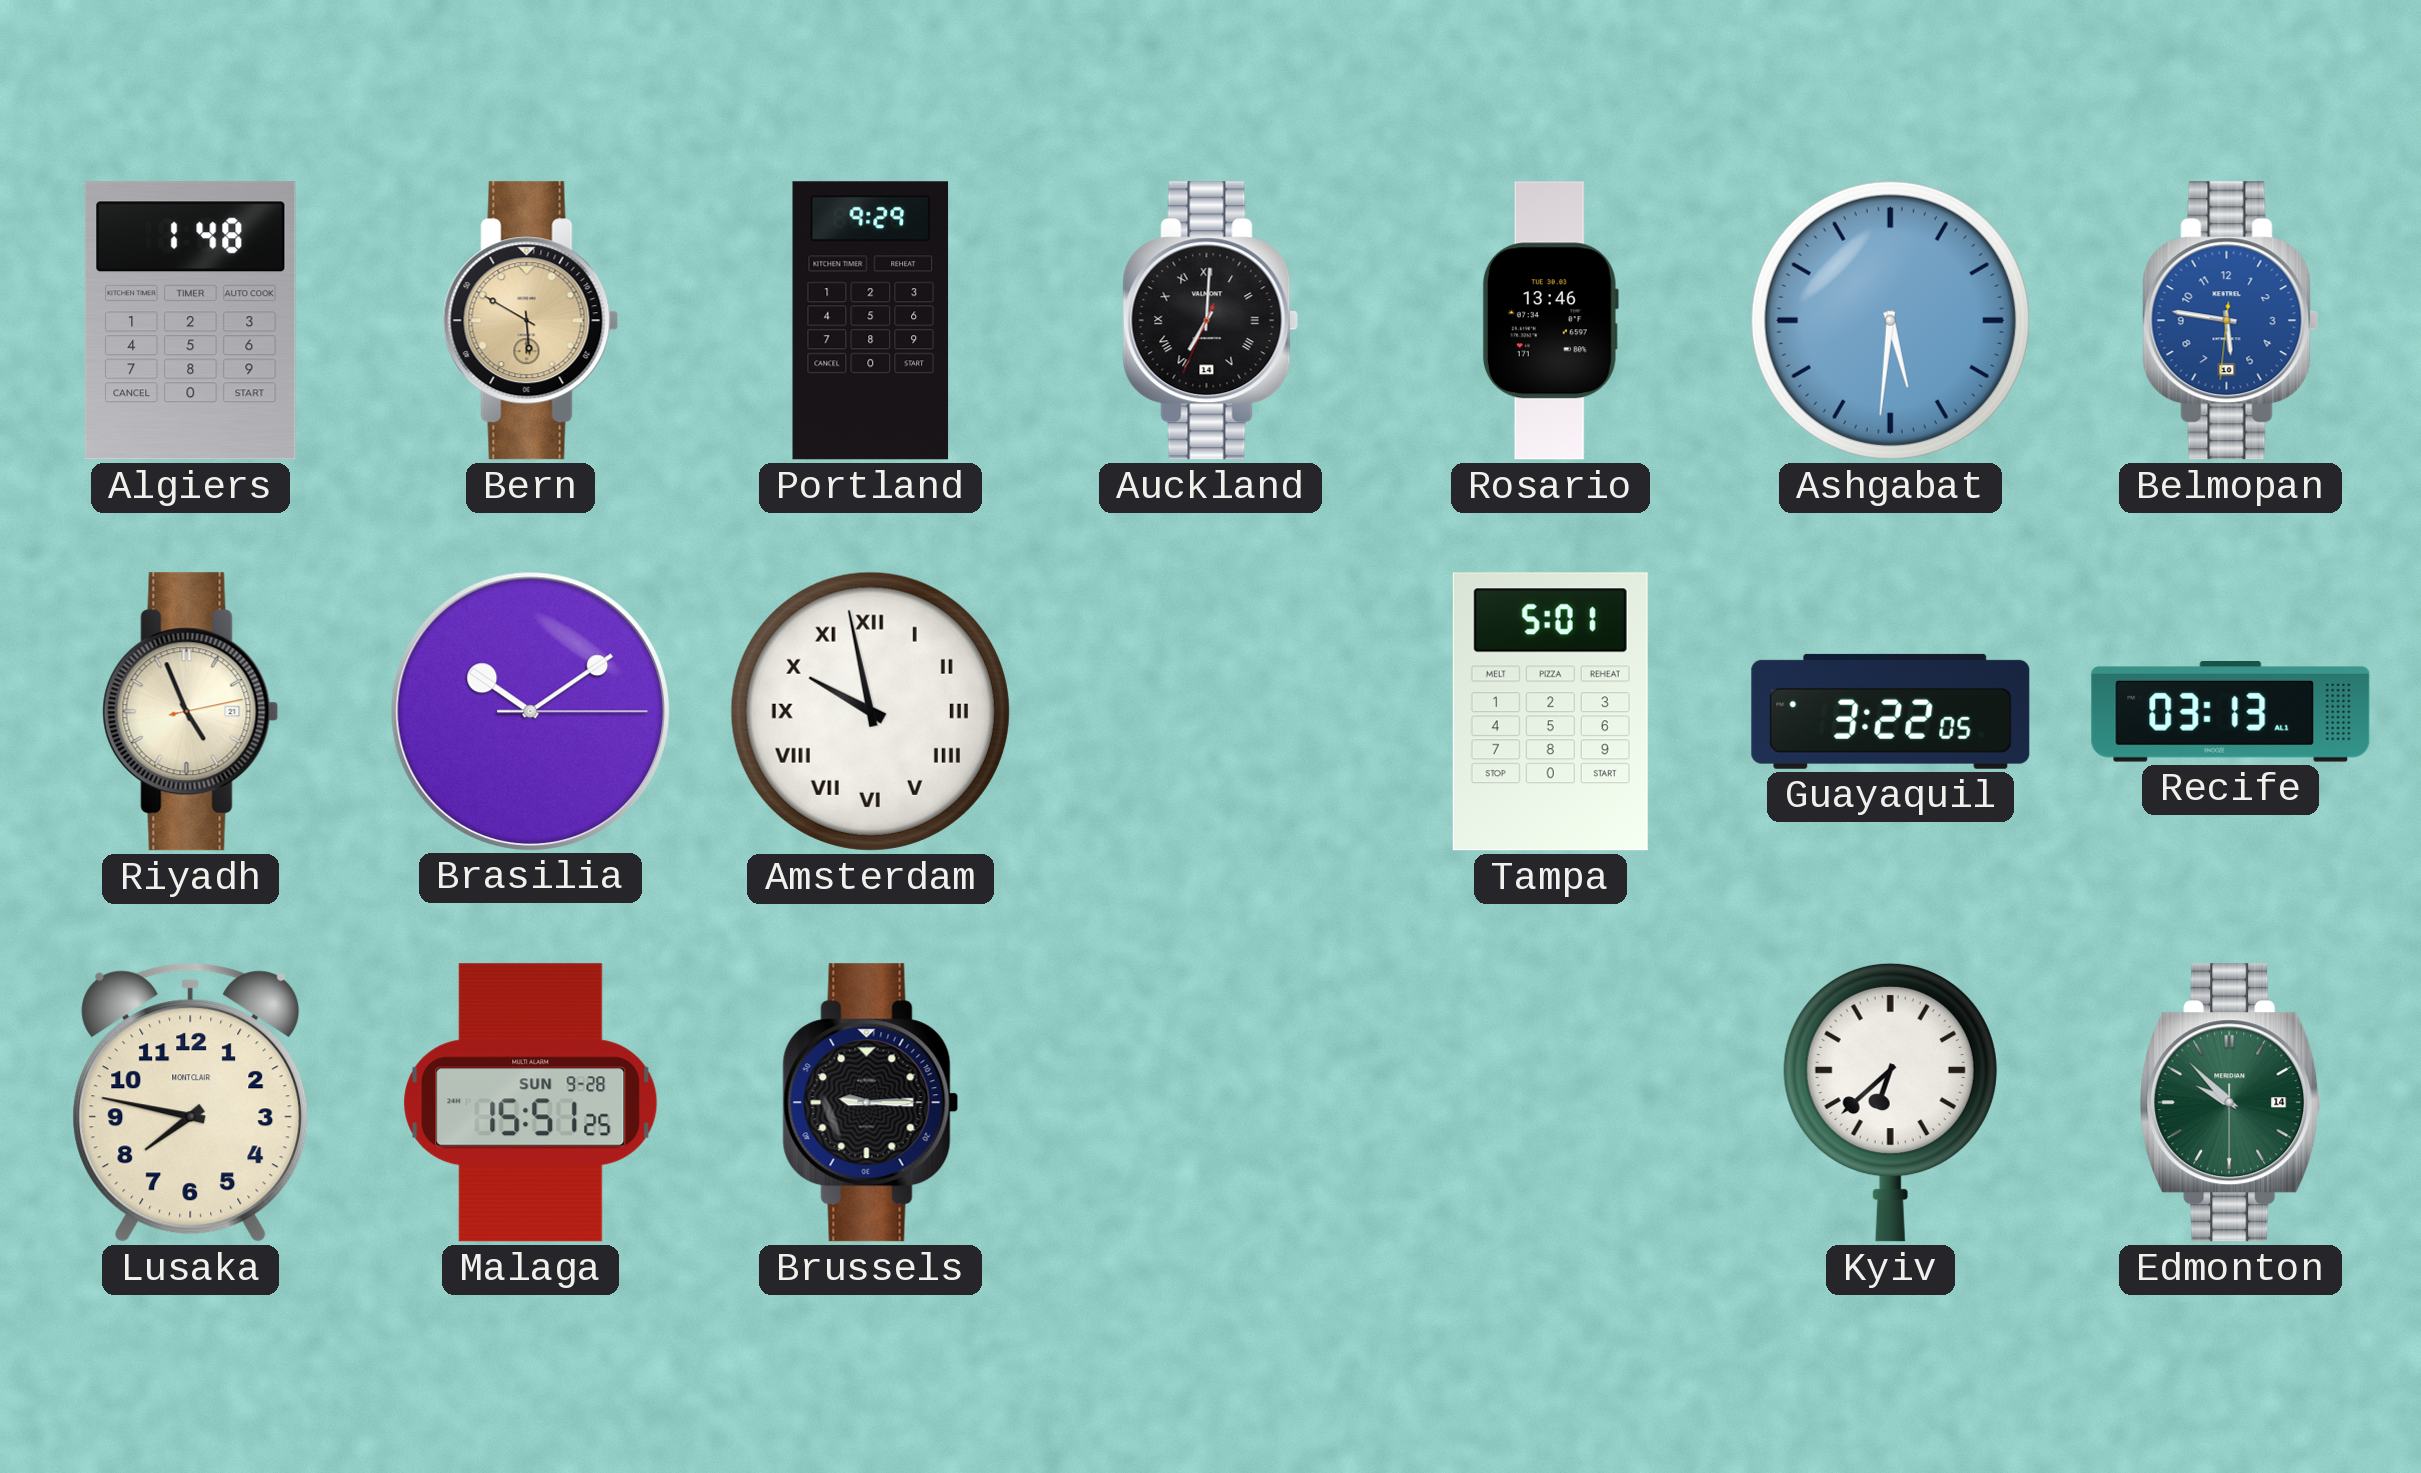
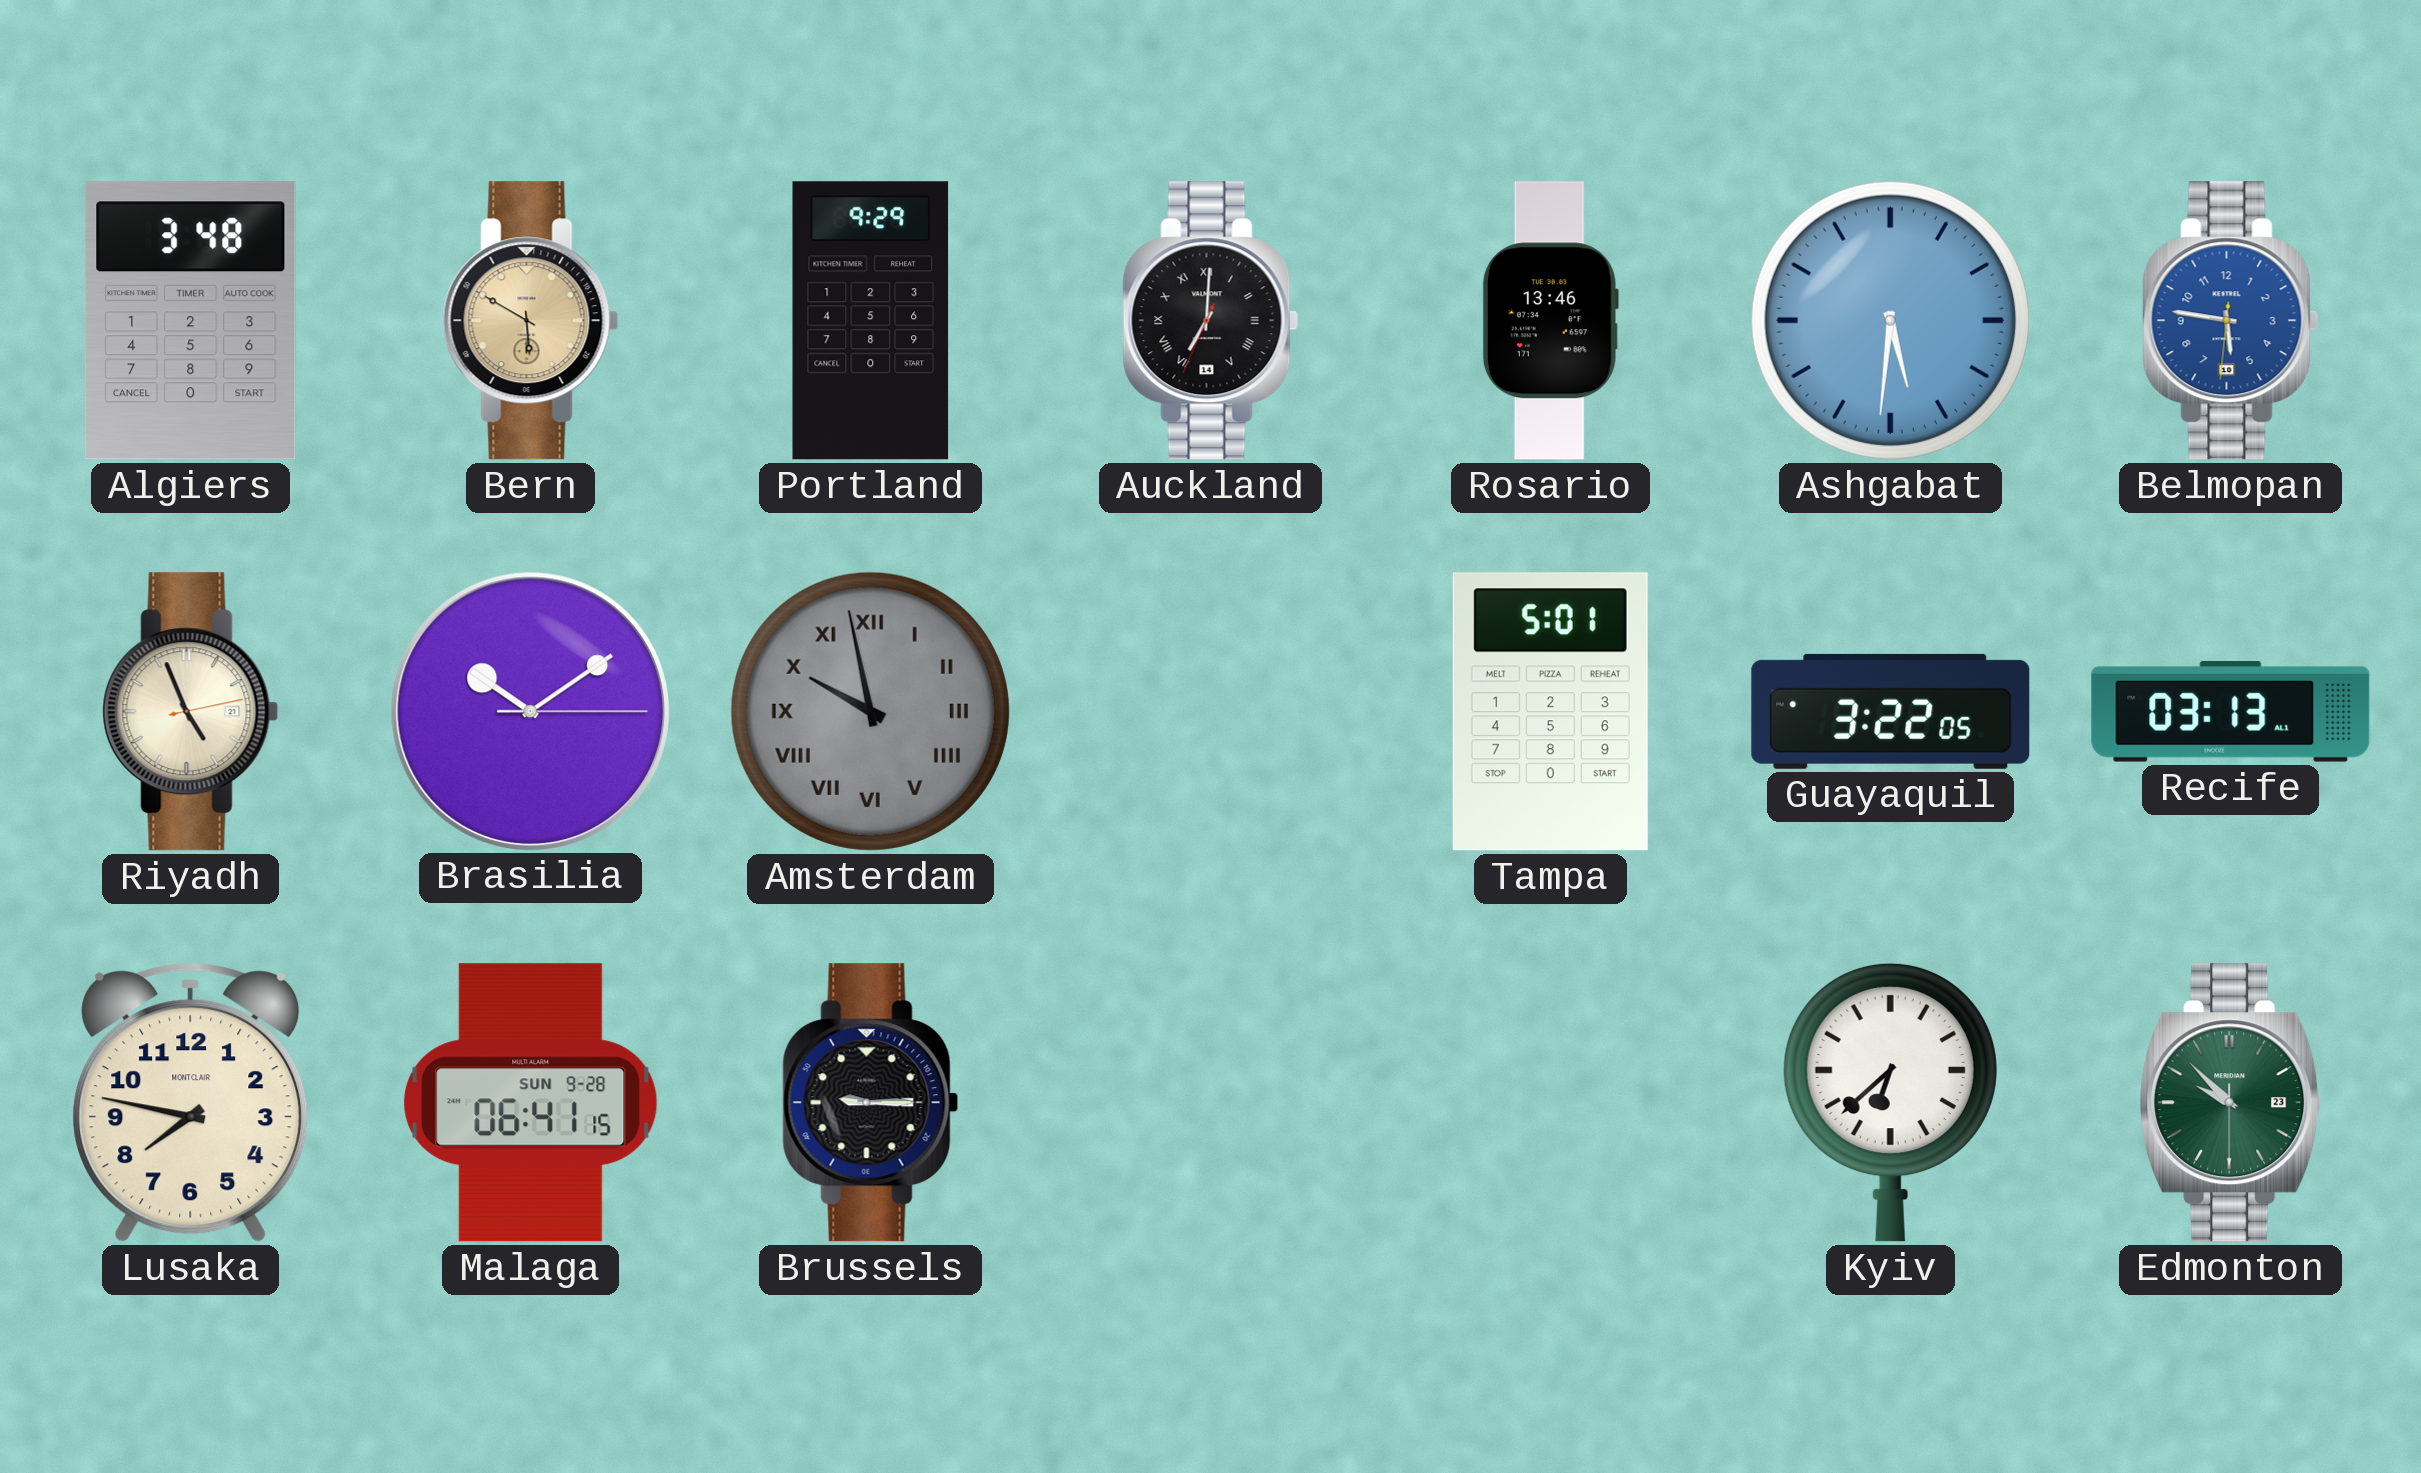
Algiers: 1:48 -> 3:48
Amsterdam dial: white -> grey
Malaga: 15:51 -> 06:41
Edmonton date: 14 -> 23
